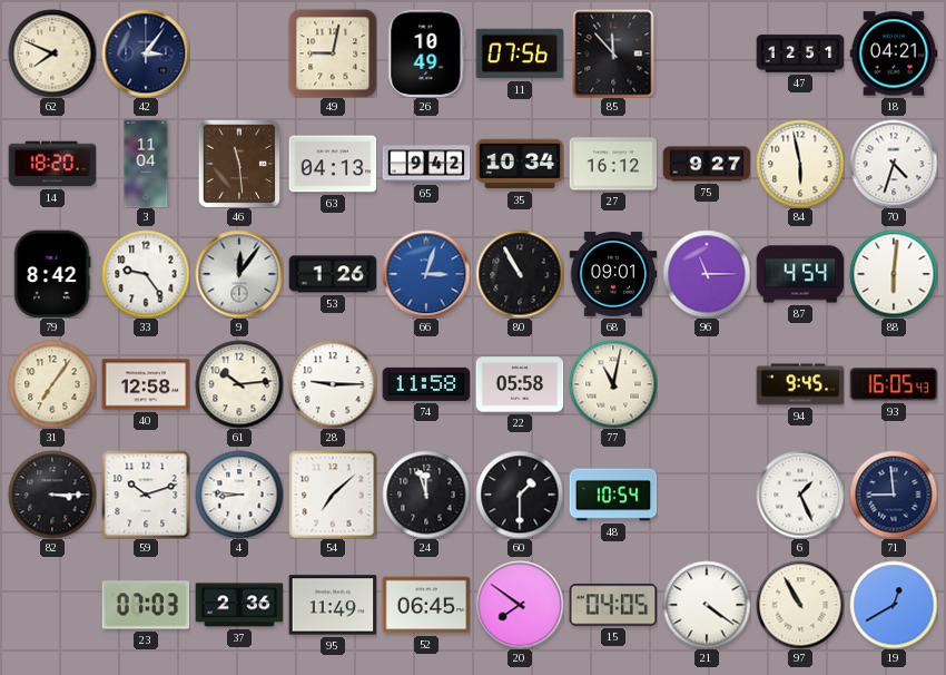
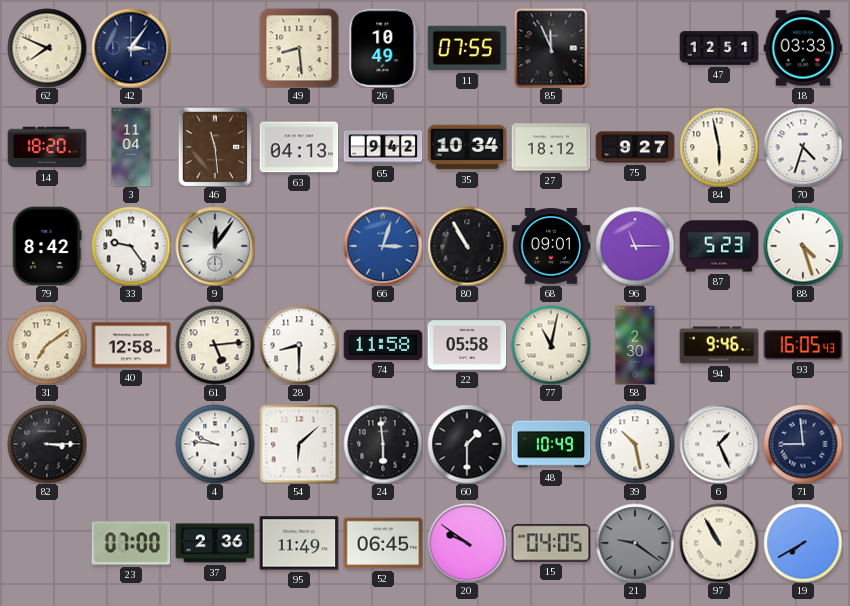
49: 9:02 -> 8:29
11: 07:56 -> 07:55
85: 11:53 -> 11:56
18: 04:21 -> 03:33
27: 16:12 -> 18:12
53: 1:26 -> none
87: 4:54 -> 5:23
88: 6:01 -> 4:27
31: 7:06 -> 7:09
61: 10:14 -> 5:14
28: 9:15 -> 8:30
58: none -> 2:30
94: 9:45 -> 9:46
59: 10:12 -> none
4: 8:46 -> 9:46
54: 7:08 -> 6:08
24: 11:57 -> 5:59
48: 10:54 -> 10:49
39: none -> 10:28
23: 07:03 -> 07:00
20: 7:51 -> 9:51
21: 4:21 -> 9:21
21 dial: white -> grey
19: 12:40 -> 7:40
